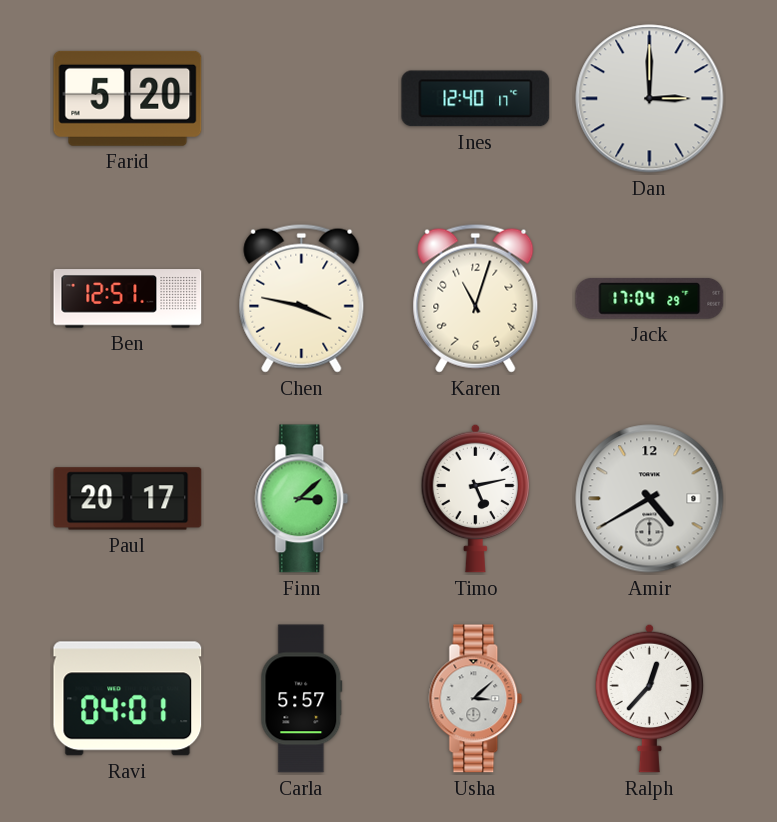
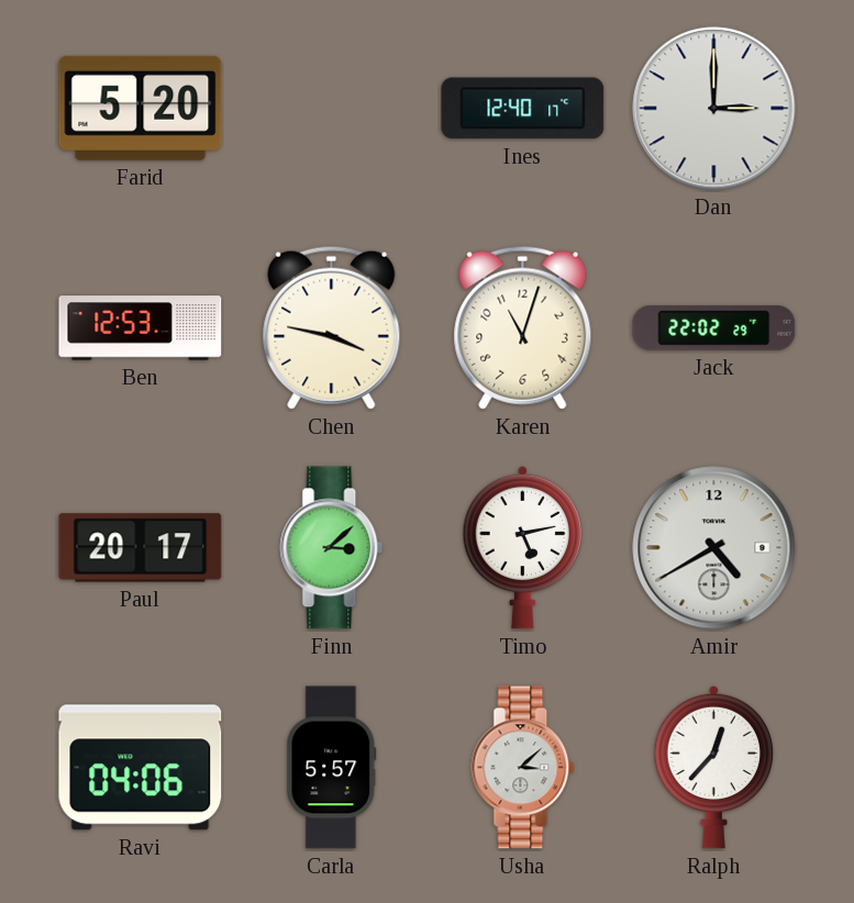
Ben: 12:51 -> 12:53
Jack: 17:04 -> 22:02
Ravi: 04:01 -> 04:06
